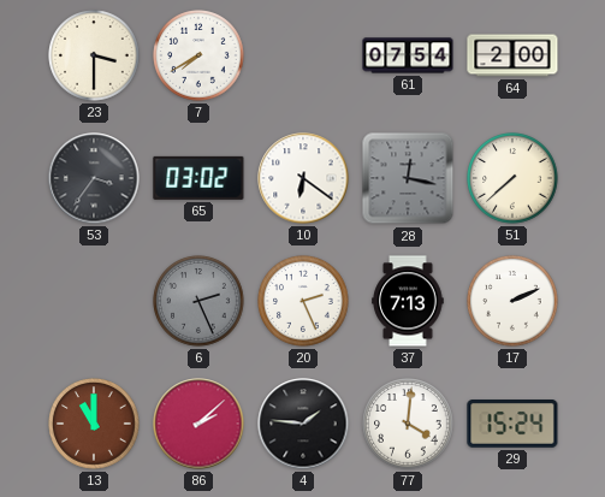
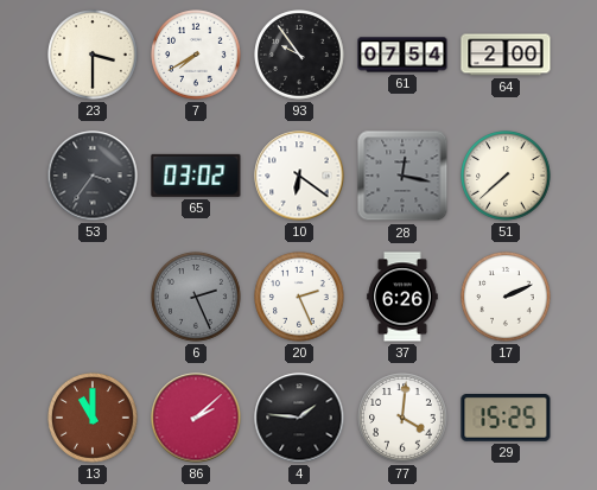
93: none -> 9:54
37: 7:13 -> 6:26
29: 15:24 -> 15:25
